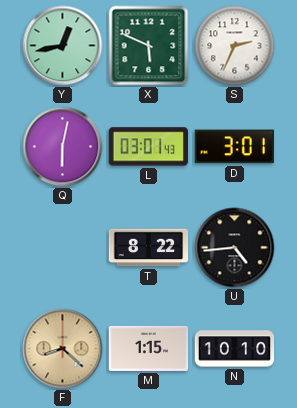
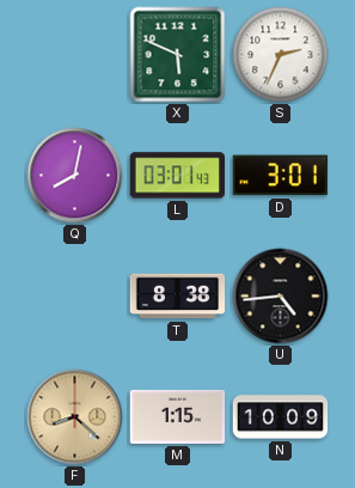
Y: 12:43 -> none
Q: 6:02 -> 8:02
T: 8:22 -> 8:38
N: 10:10 -> 10:09
